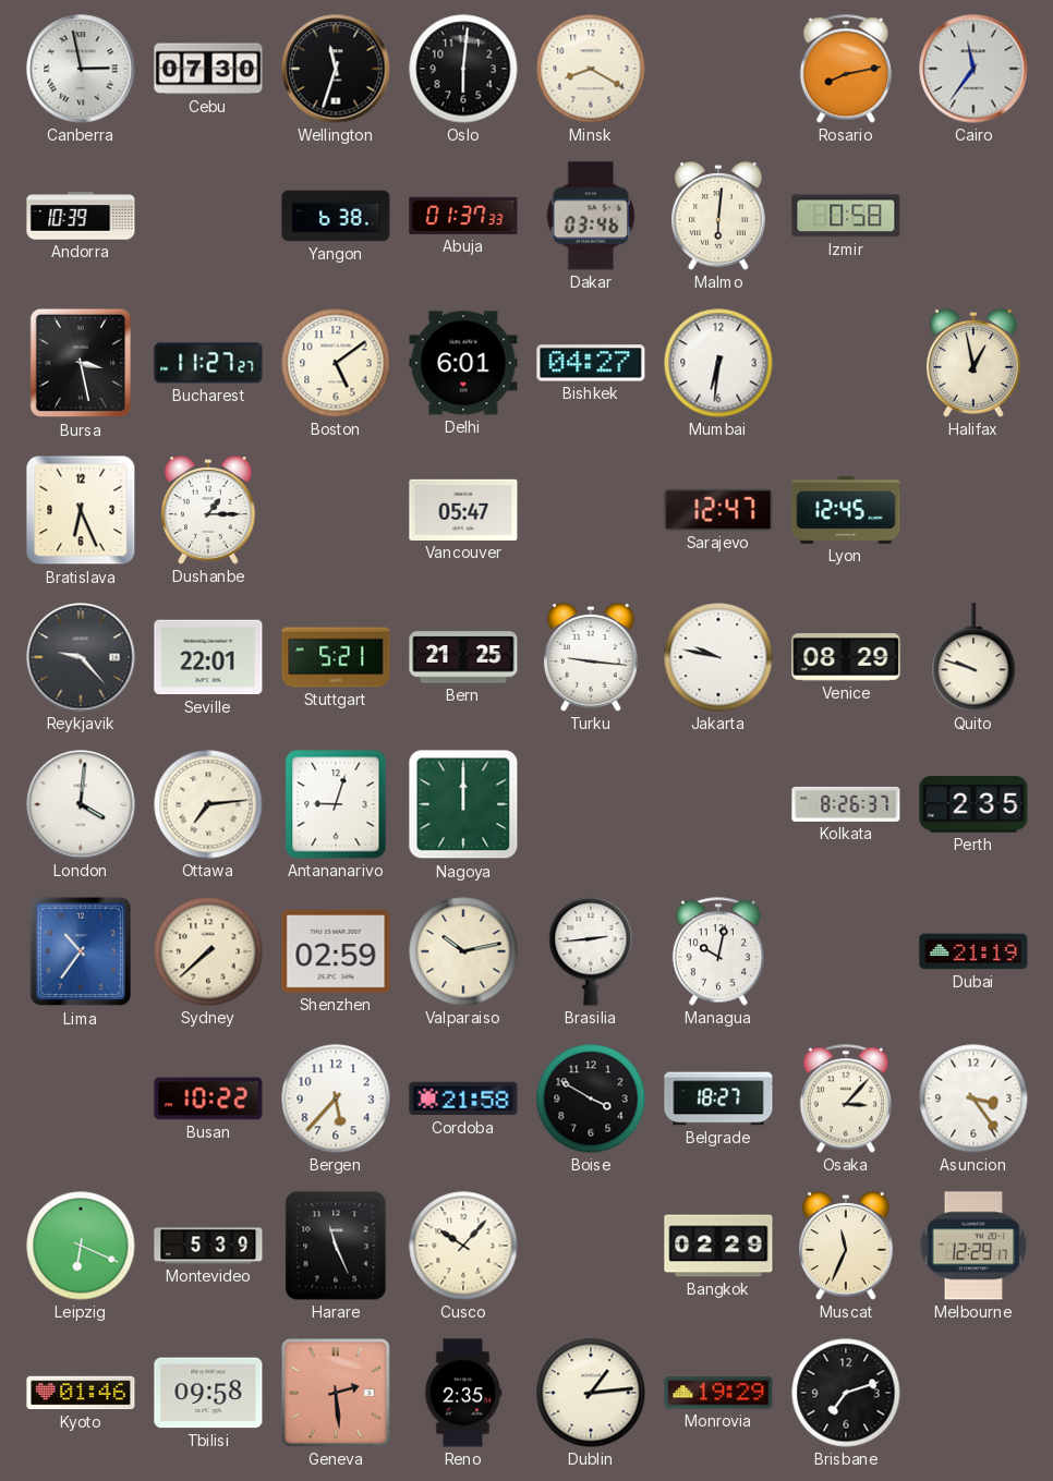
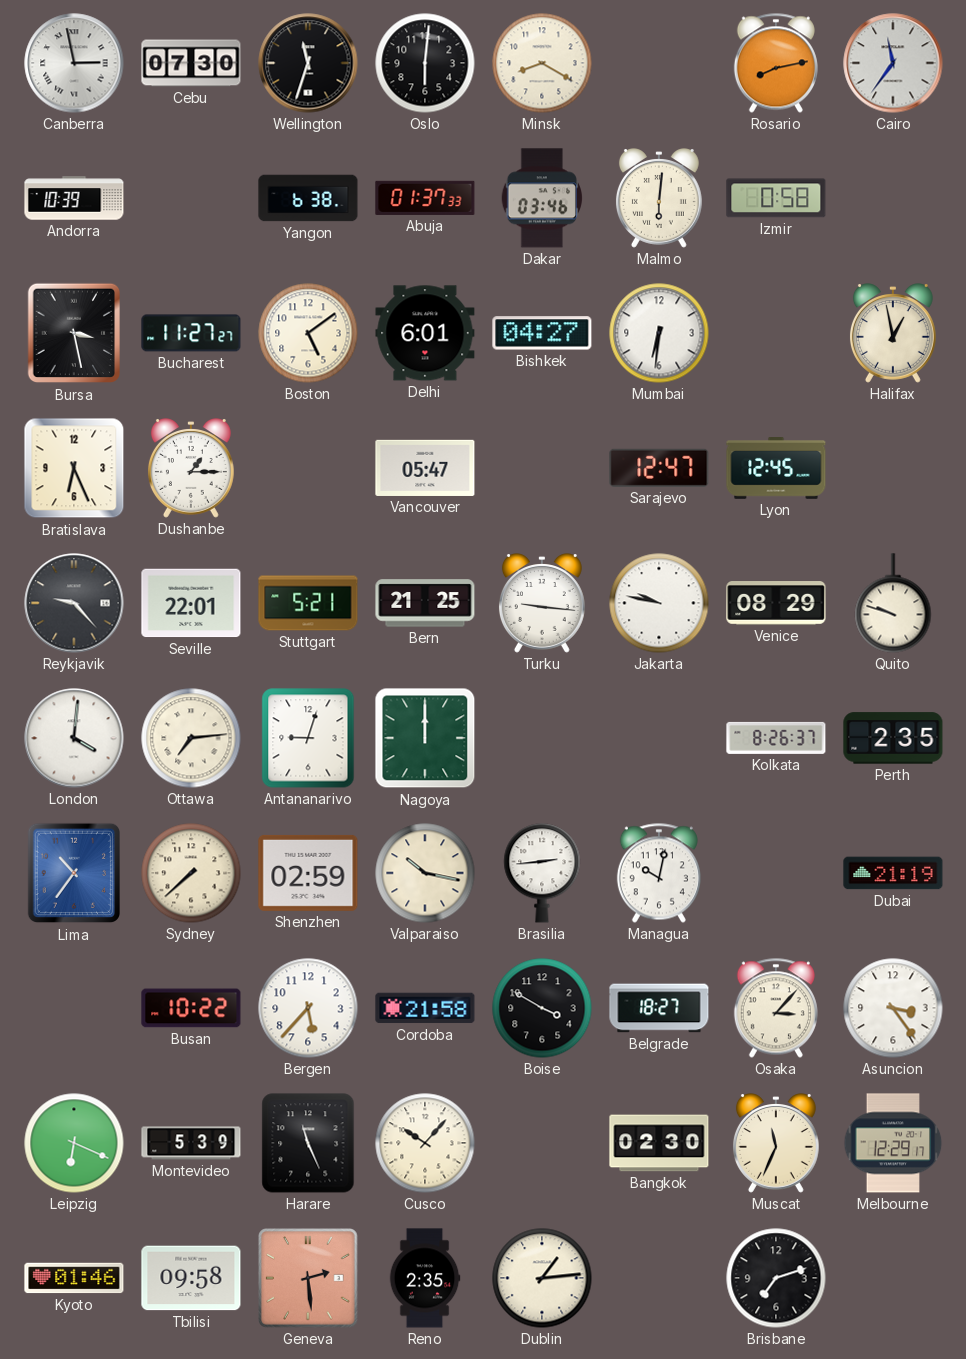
Valparaiso: 10:13 -> 10:17
Bangkok: 02:29 -> 02:30
Monrovia: 19:29 -> none
